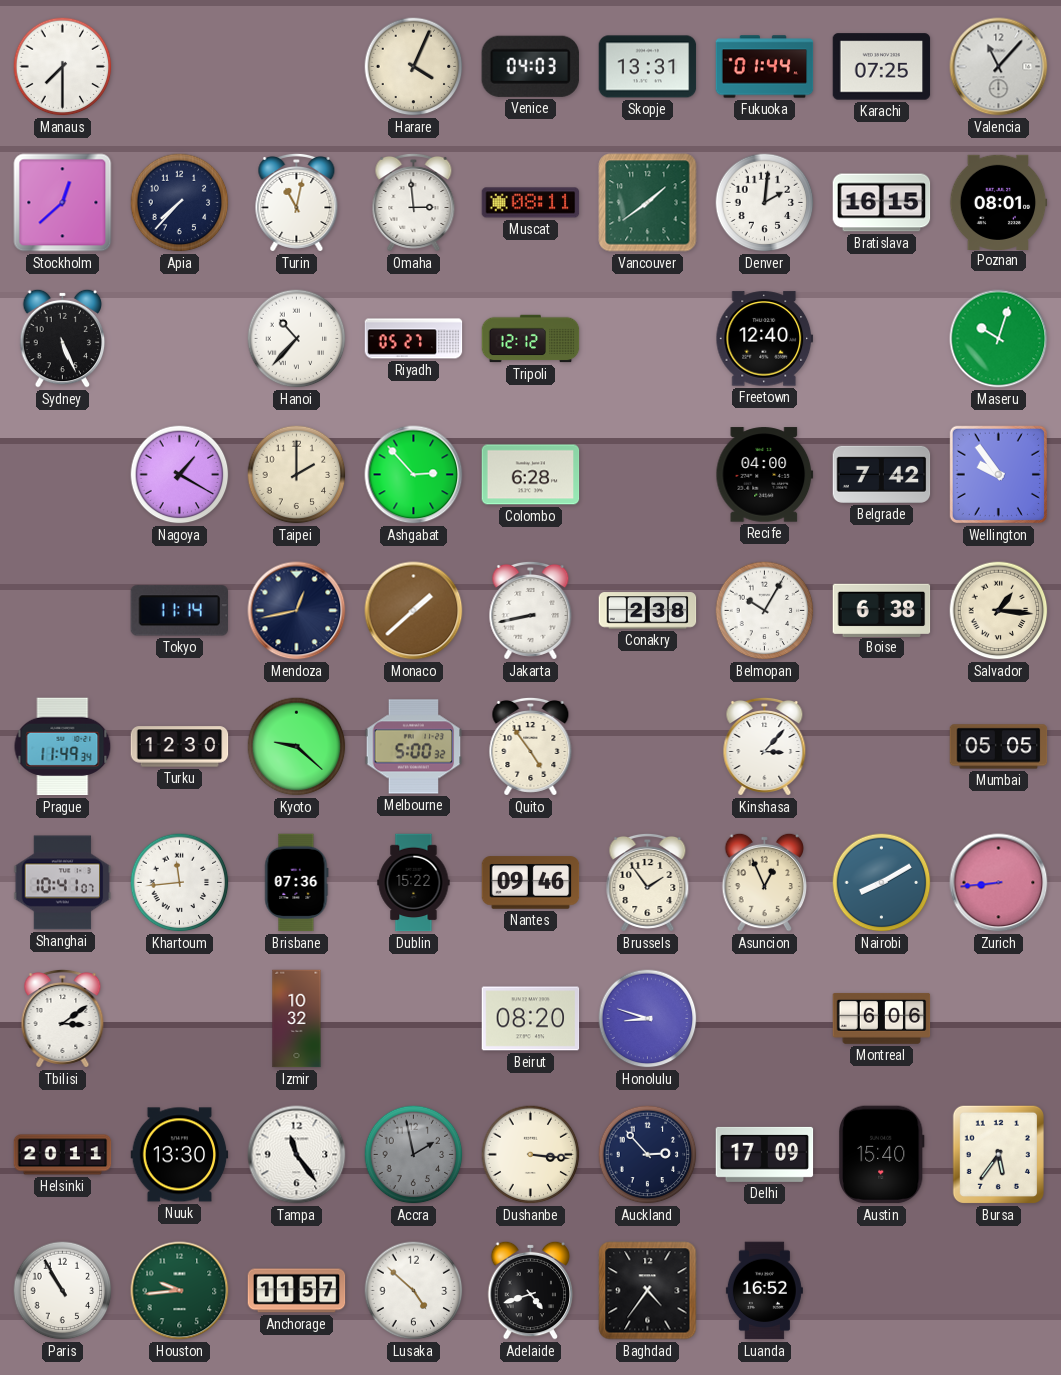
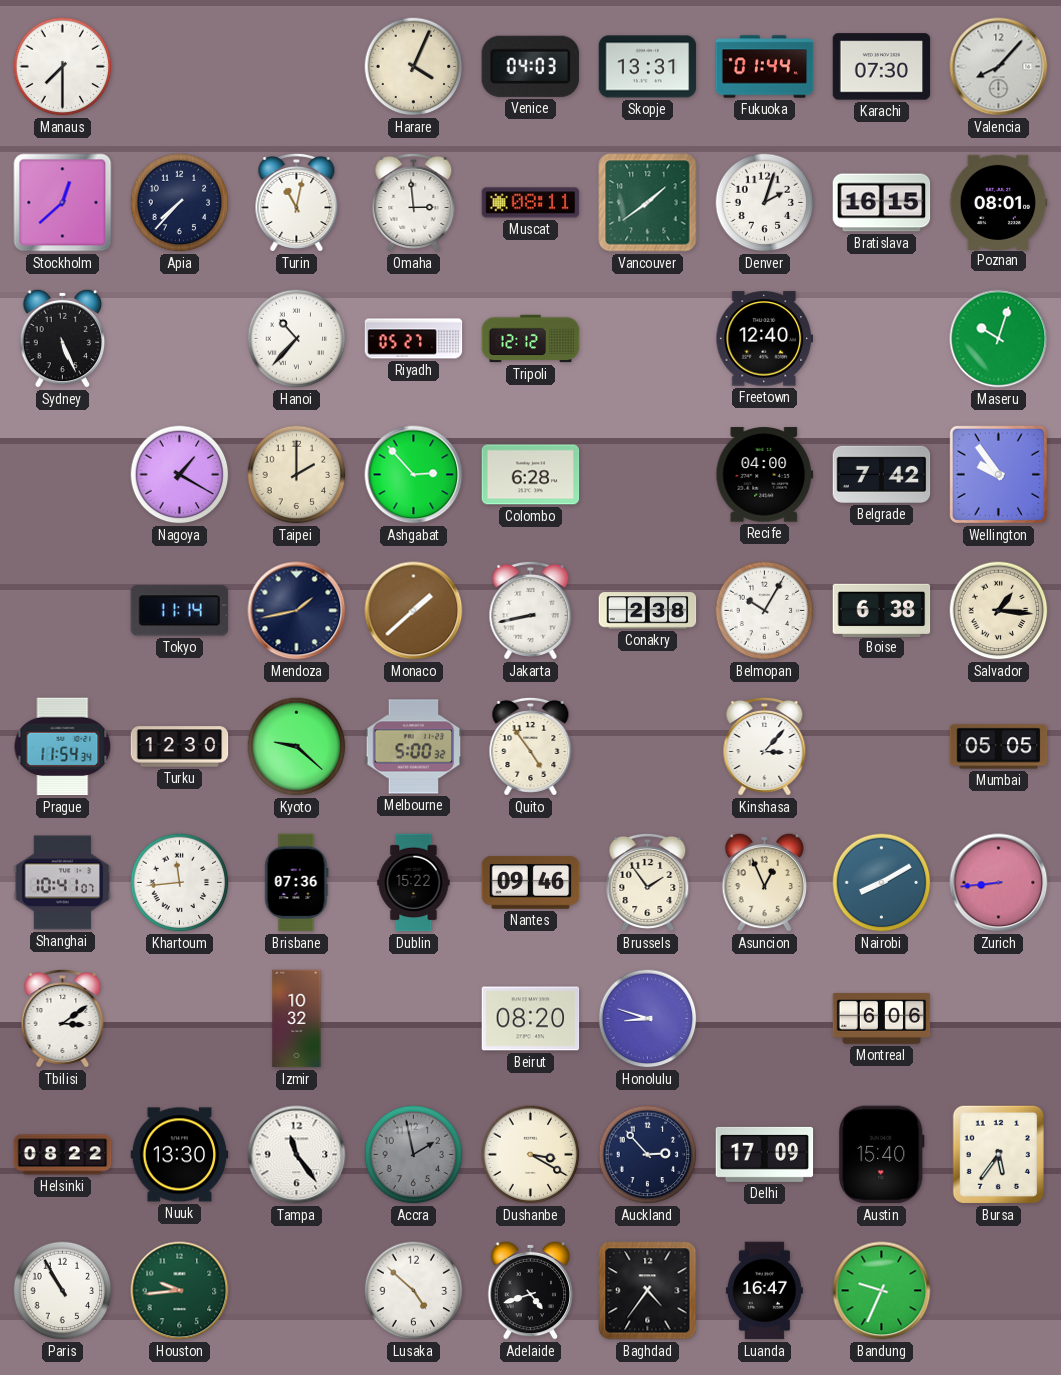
Karachi: 07:25 -> 07:30
Valencia: 11:07 -> 8:07
Denver: 2:01 -> 2:03
Mendoza: 12:43 -> 1:43
Prague: 11:49 -> 11:54
Helsinki: 20:11 -> 08:22
Dushanbe: 3:16 -> 3:20
Anchorage: 11:57 -> none
Luanda: 16:52 -> 16:47
Bandung: none -> 9:34
